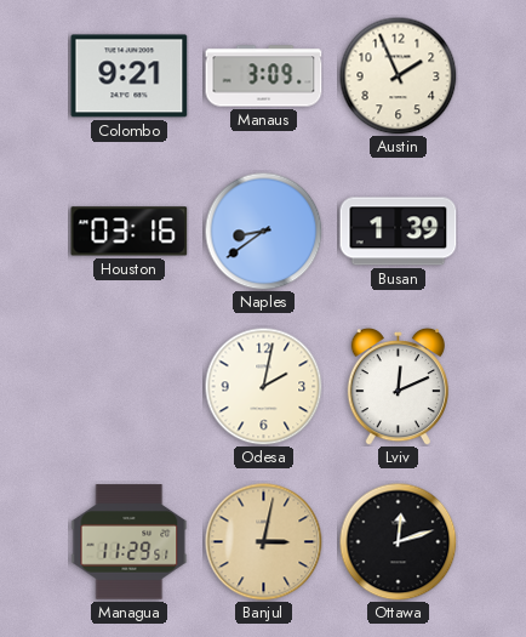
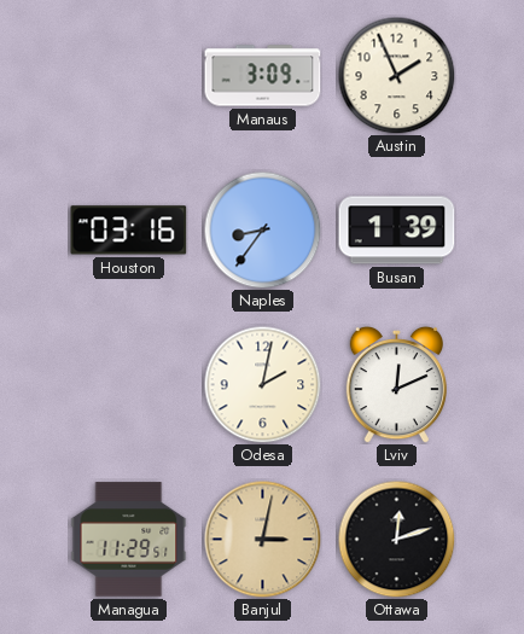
Colombo: 9:21 -> none
Naples: 8:39 -> 8:36
